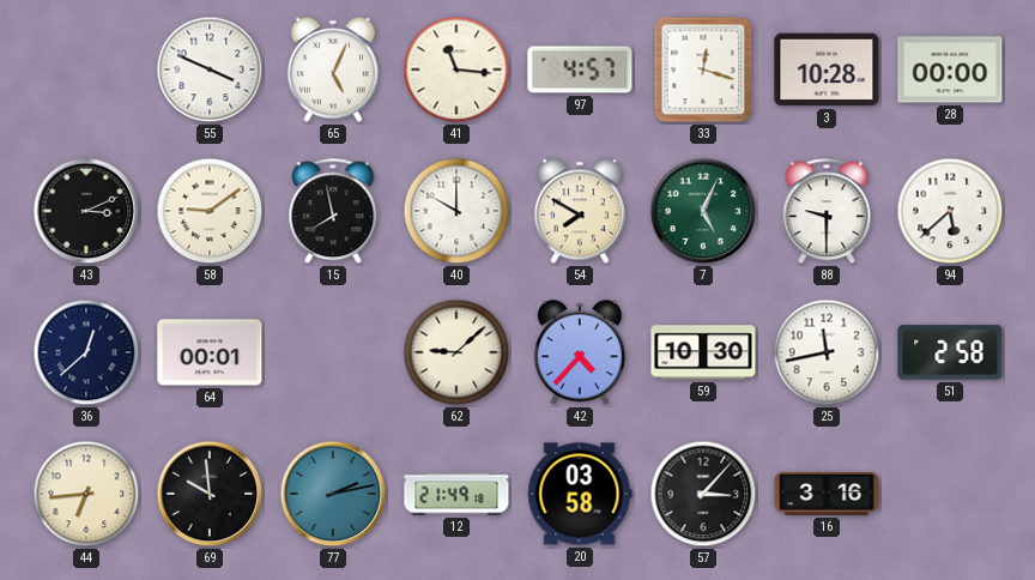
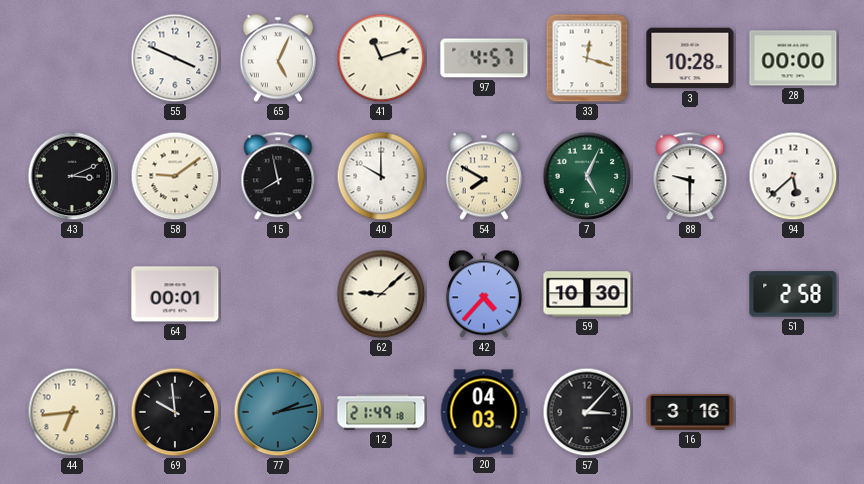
41: 11:16 -> 11:12
36: 12:38 -> none
25: 11:43 -> none
20: 03:58 -> 04:03
